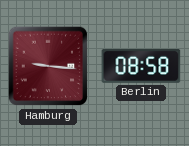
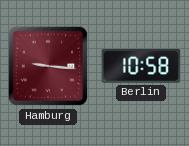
Berlin: 08:58 -> 10:58
